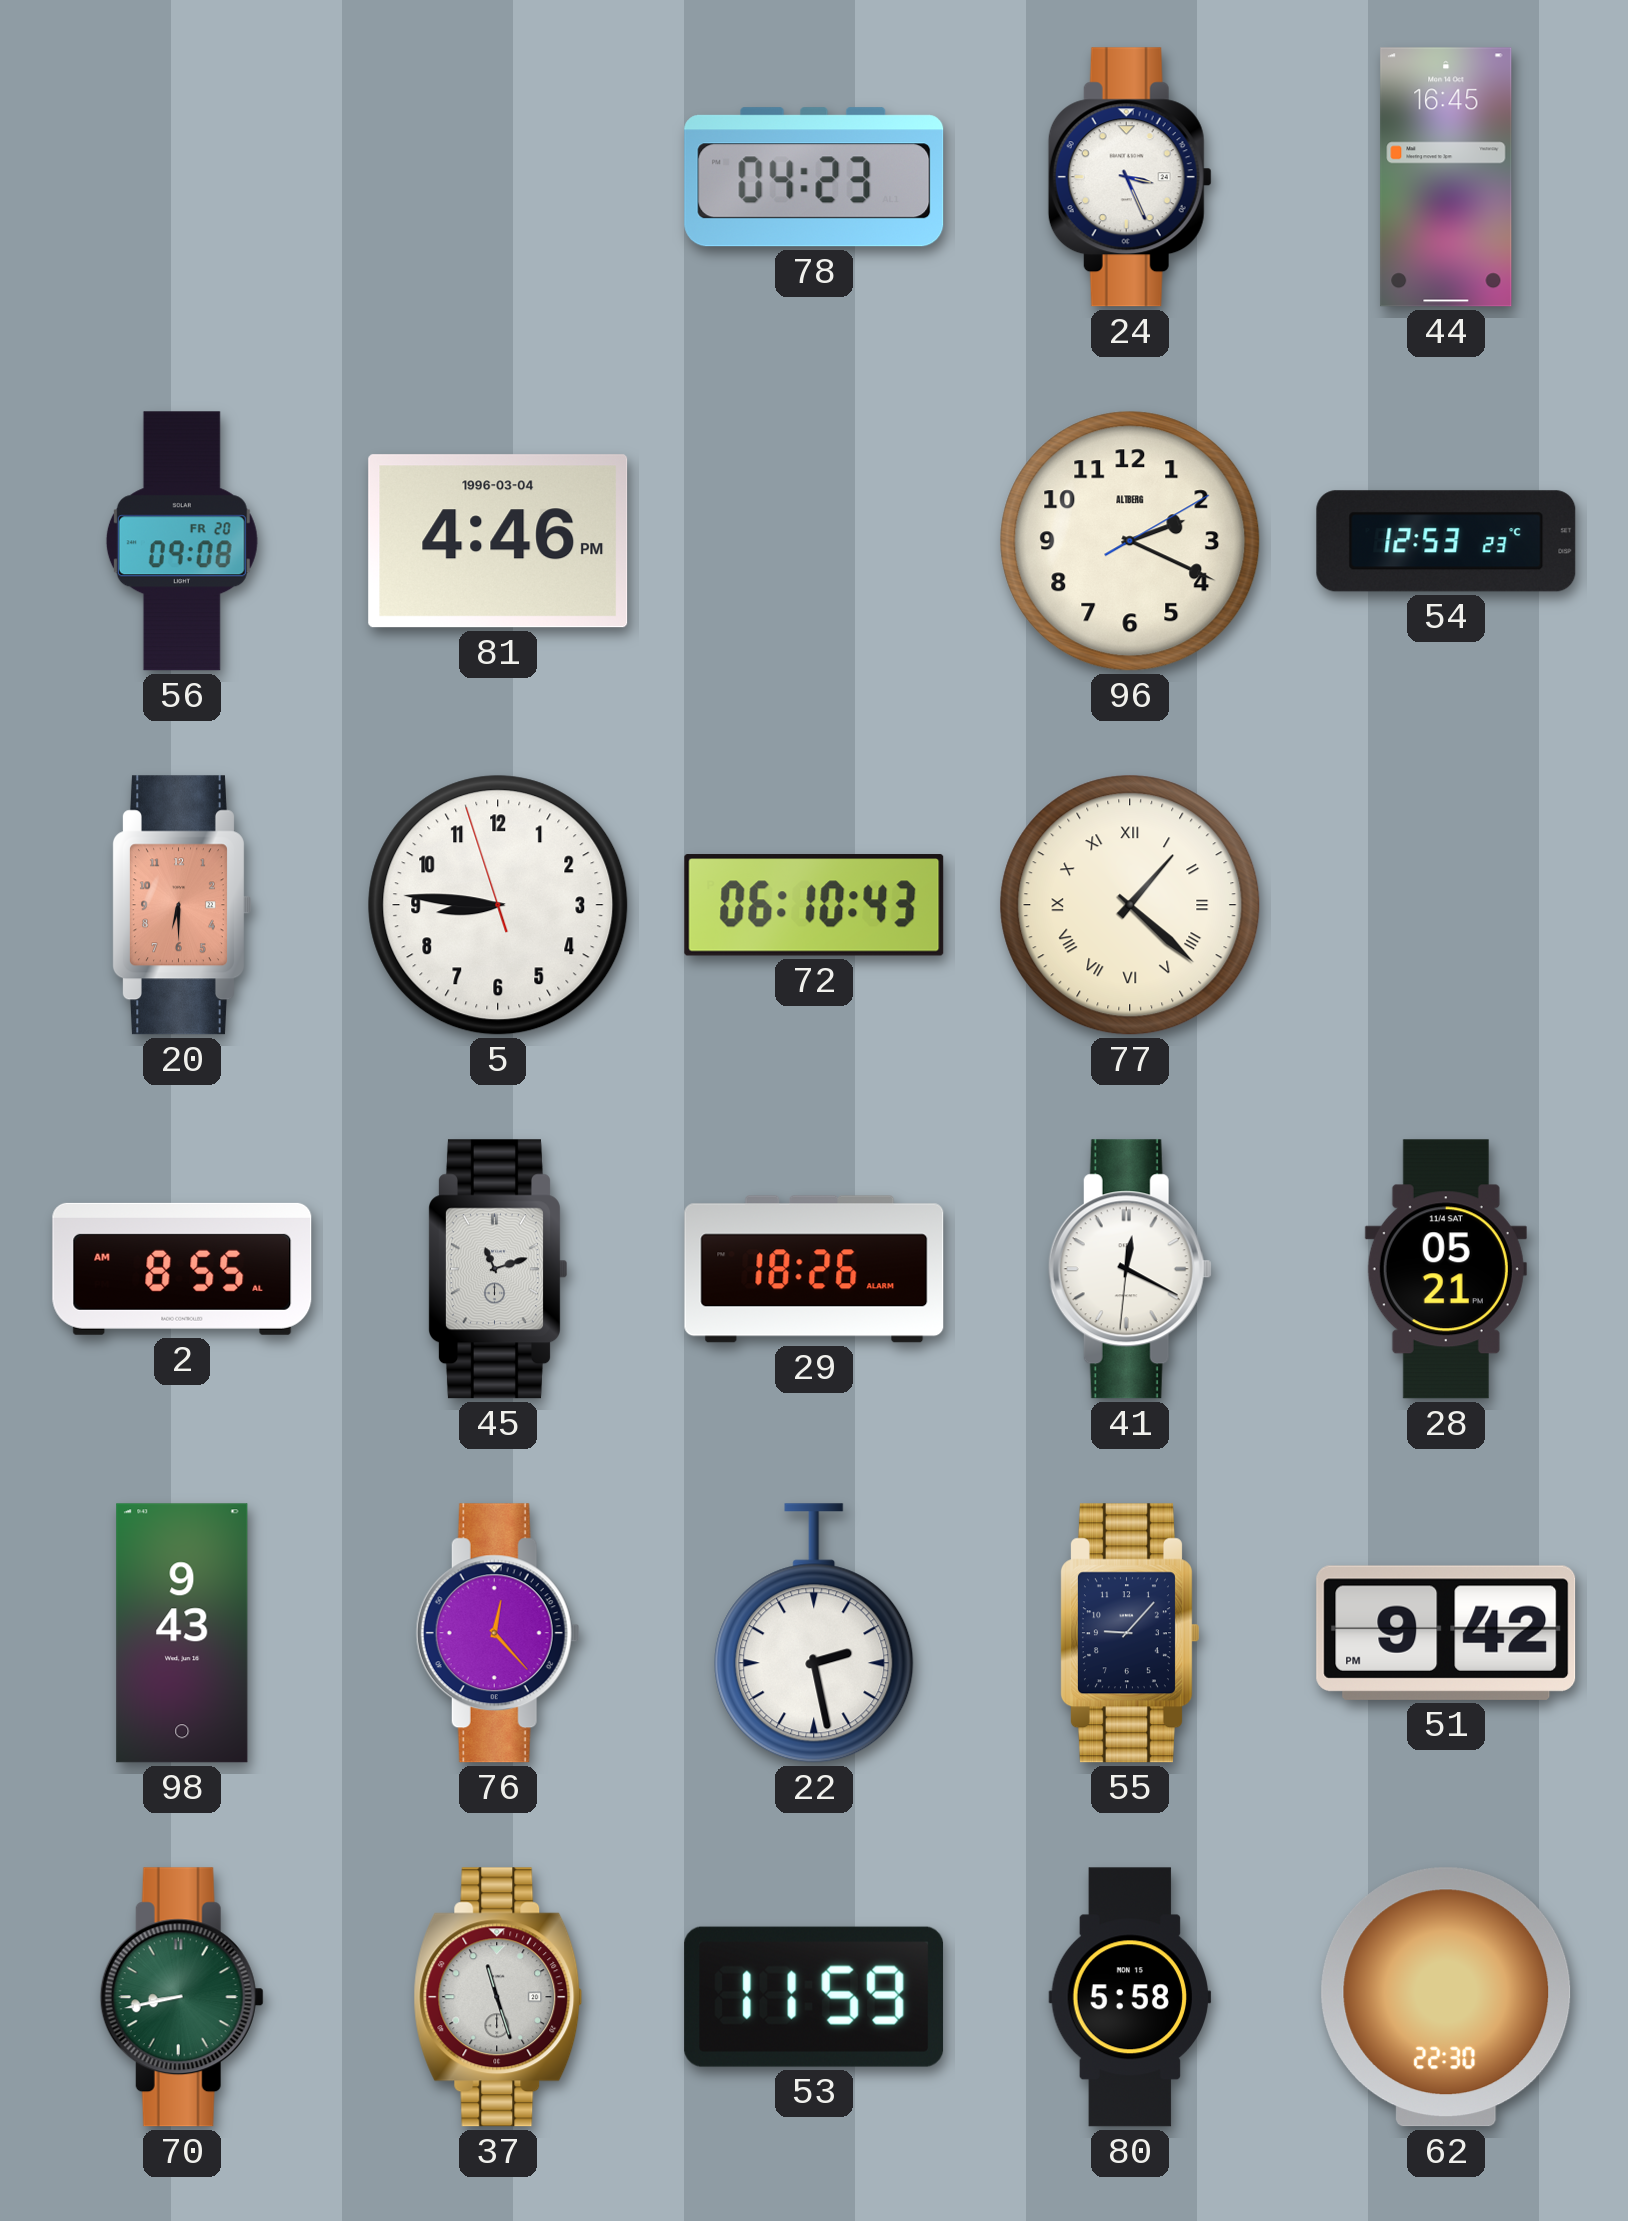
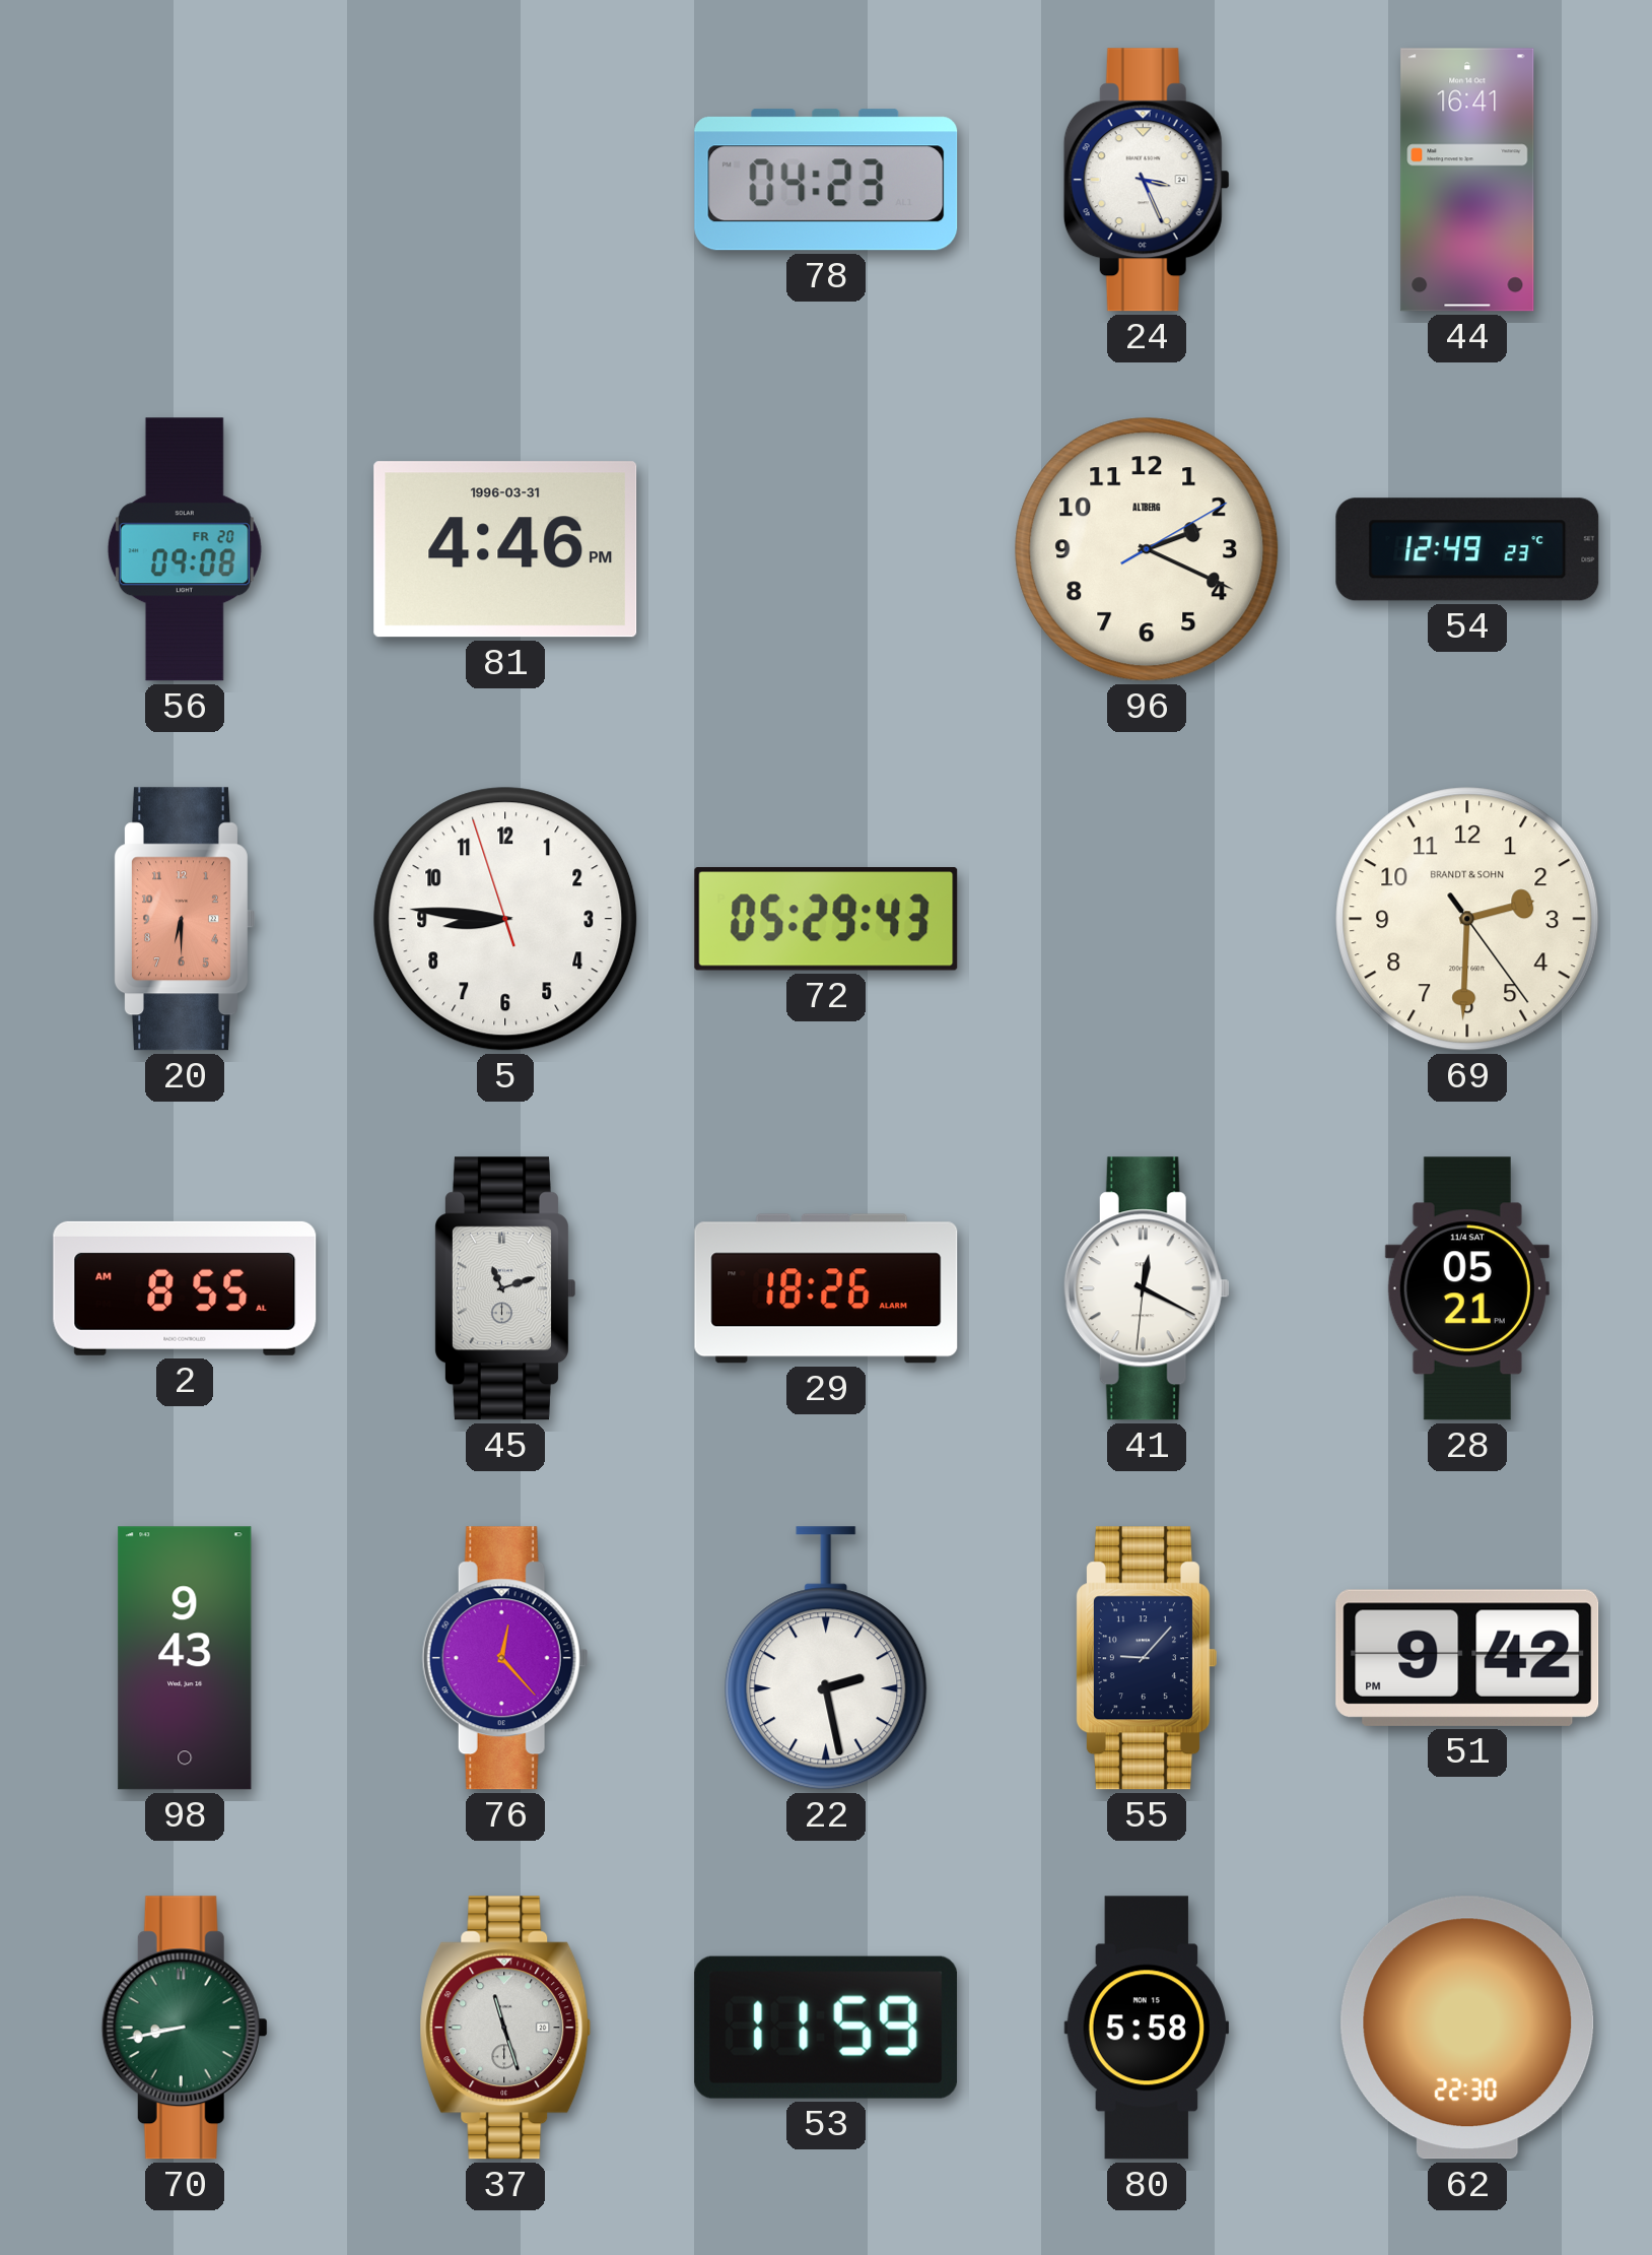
44: 16:45 -> 16:41
81 date: 1996-03-04 -> 1996-03-31
54: 12:53 -> 12:49
72: 06:10 -> 05:29
77: 1:22 -> none
69: none -> 2:30
